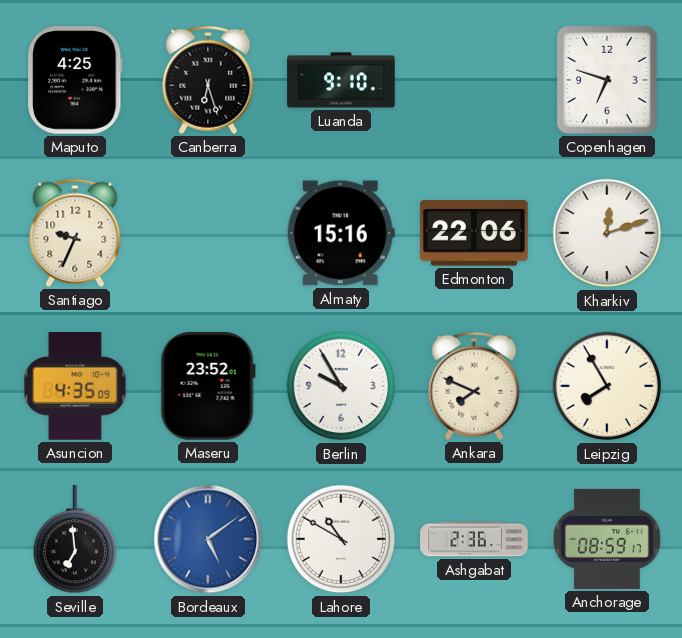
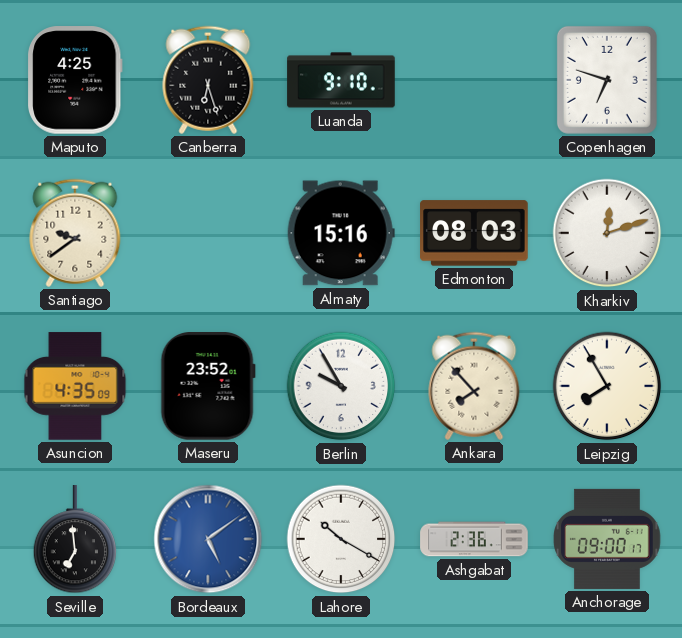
Santiago: 9:34 -> 9:39
Edmonton: 22:06 -> 08:03
Ankara: 7:49 -> 7:53
Lahore: 10:50 -> 10:20
Anchorage: 08:59 -> 09:00
